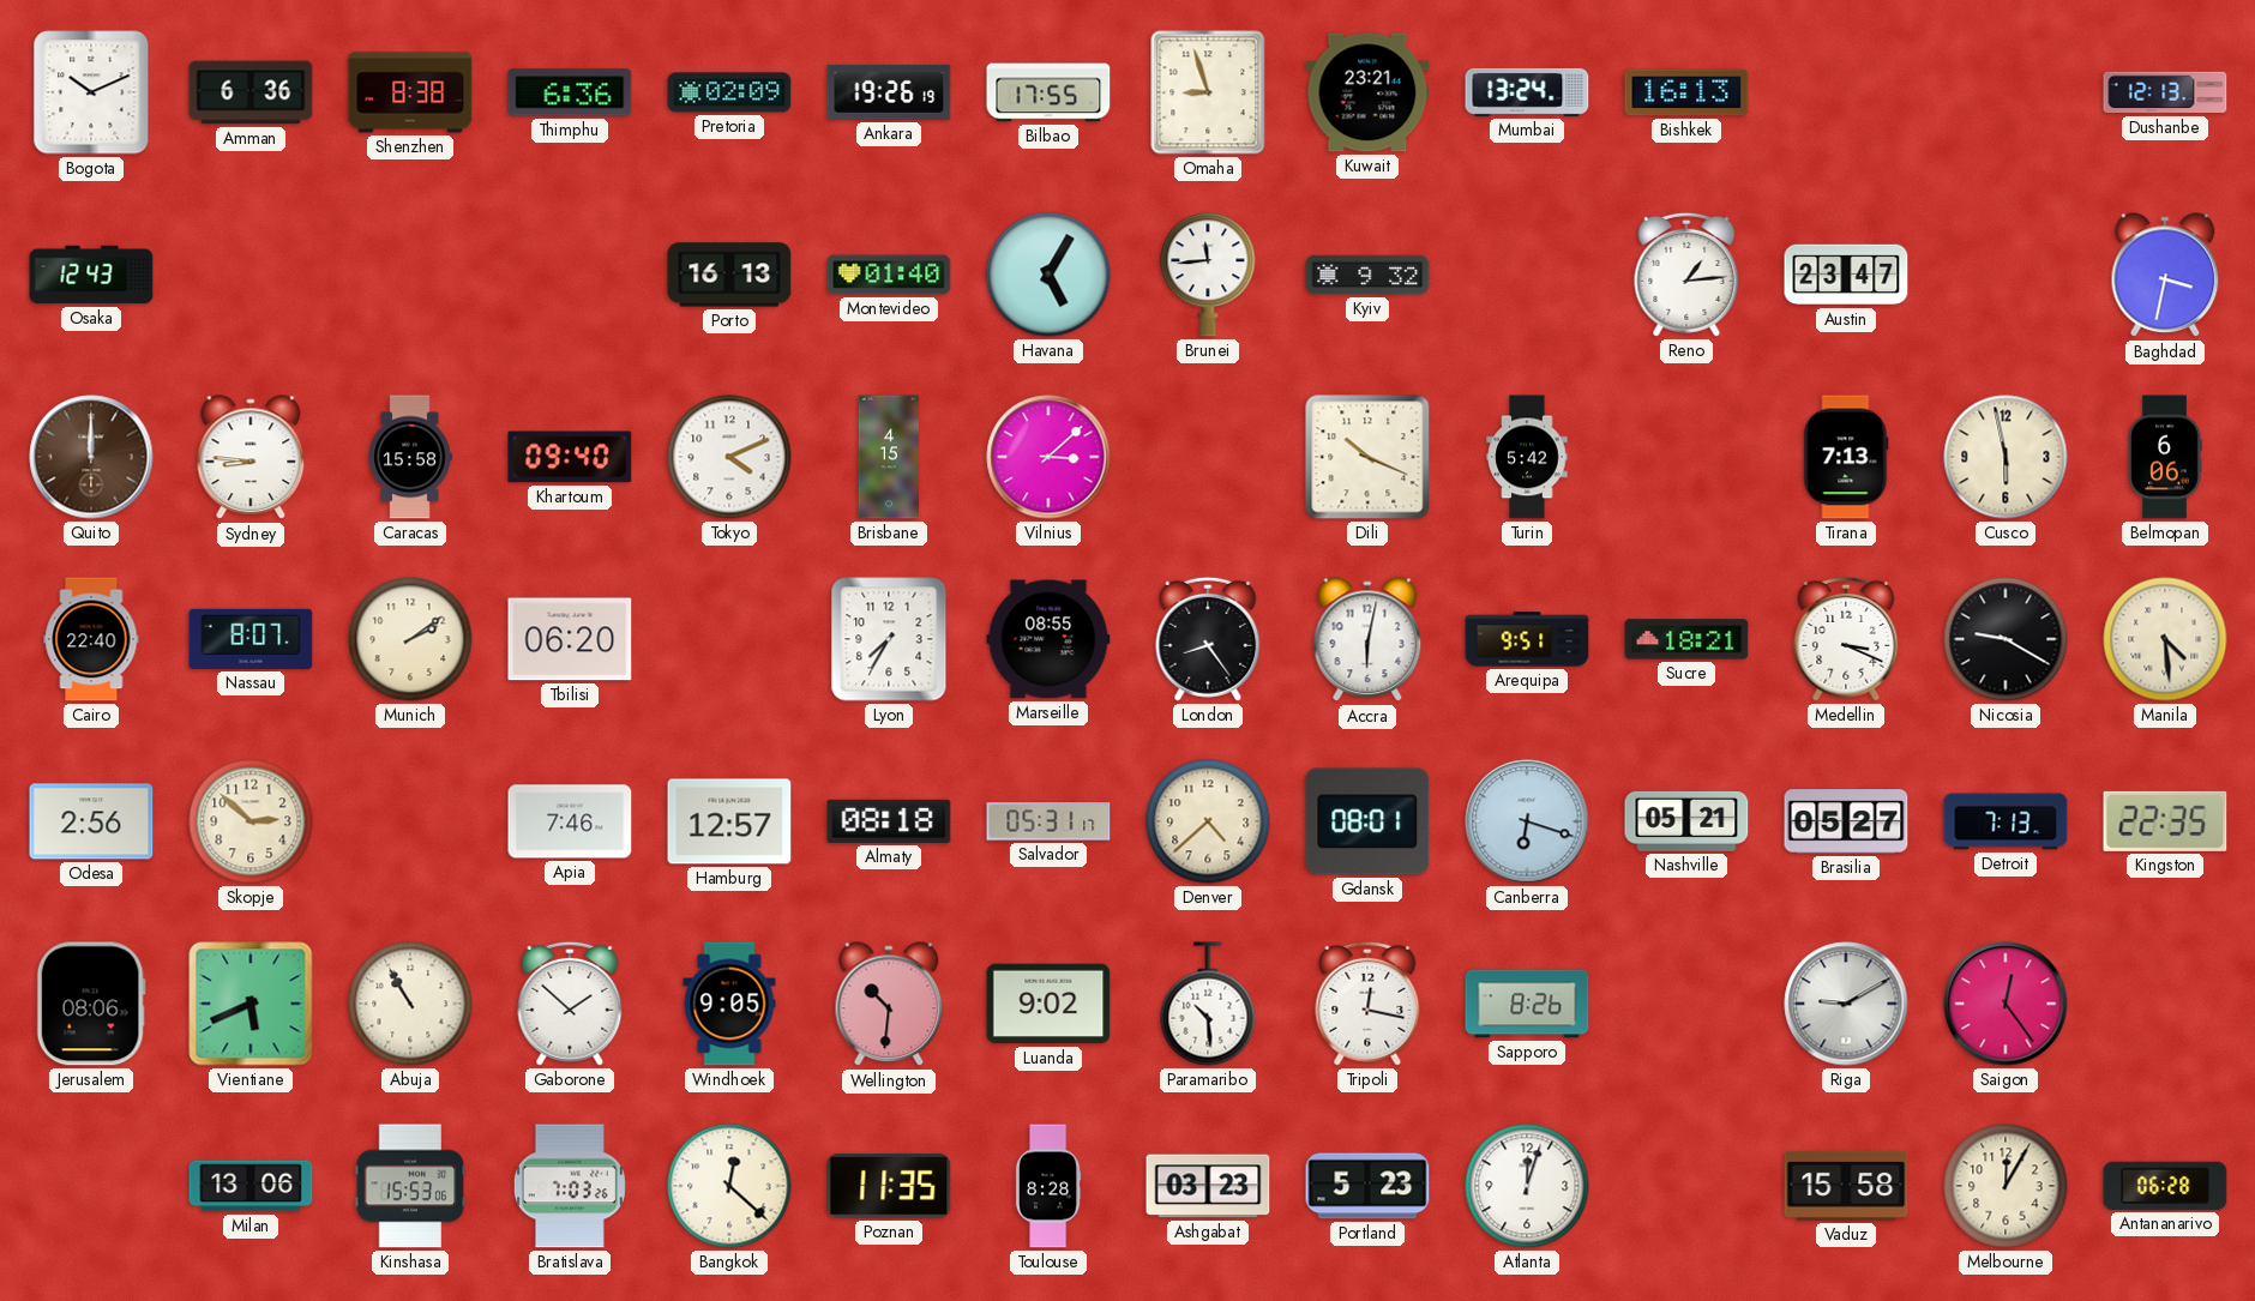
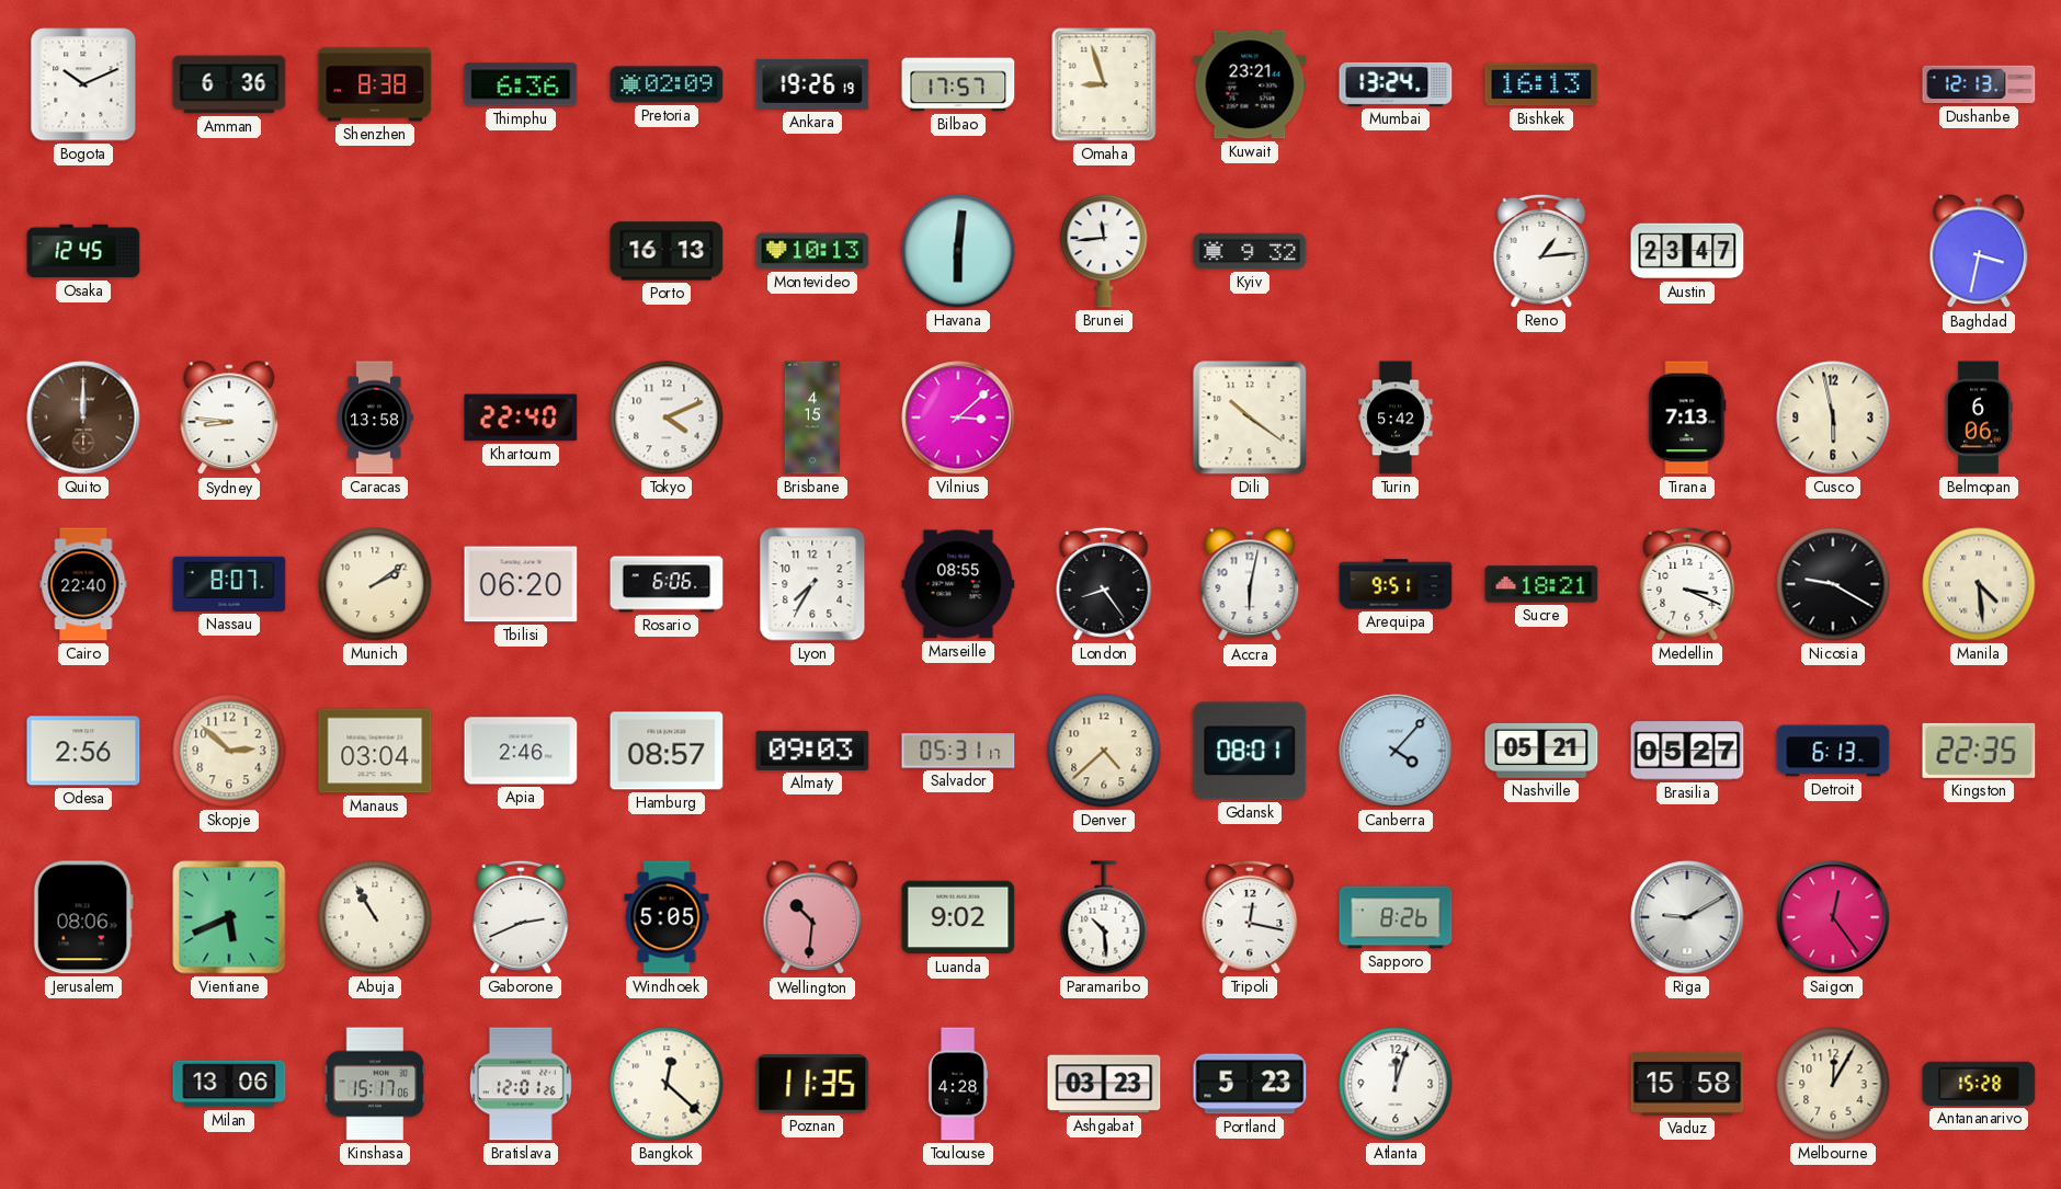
Bilbao: 17:55 -> 17:57
Osaka: 12:43 -> 12:45
Montevideo: 01:40 -> 10:13
Havana: 5:05 -> 6:01
Caracas: 15:58 -> 13:58
Khartoum: 09:40 -> 22:40
Dili: 10:19 -> 10:21
Rosario: none -> 6:06
Manaus: none -> 03:04
Apia: 7:46 -> 2:46
Hamburg: 12:57 -> 08:57
Almaty: 08:18 -> 09:03
Canberra: 6:18 -> 4:07
Detroit: 7:13 -> 6:13
Gaborone: 1:52 -> 2:41
Windhoek: 9:05 -> 5:05
Kinshasa: 15:53 -> 15:17
Bratislava: 7:03 -> 12:01
Toulouse: 8:28 -> 4:28
Antananarivo: 06:28 -> 15:28
